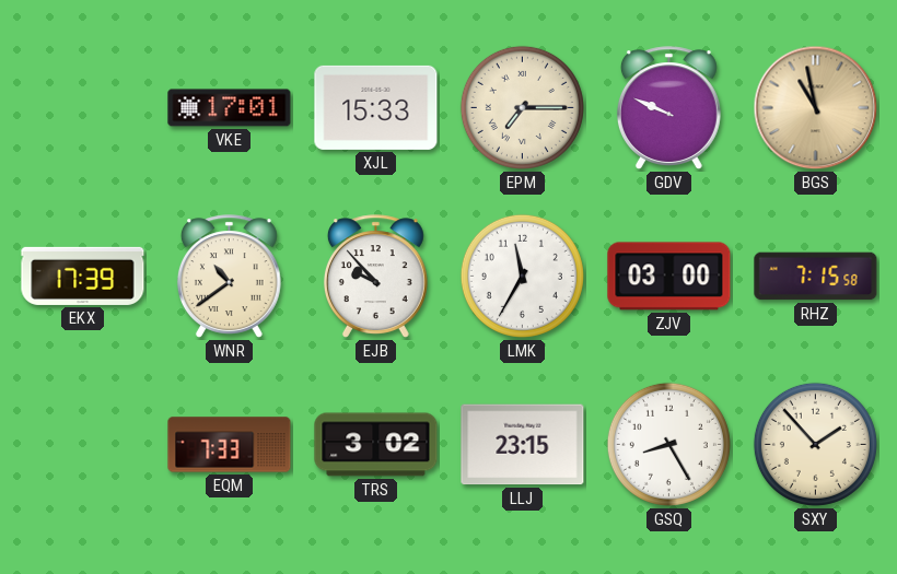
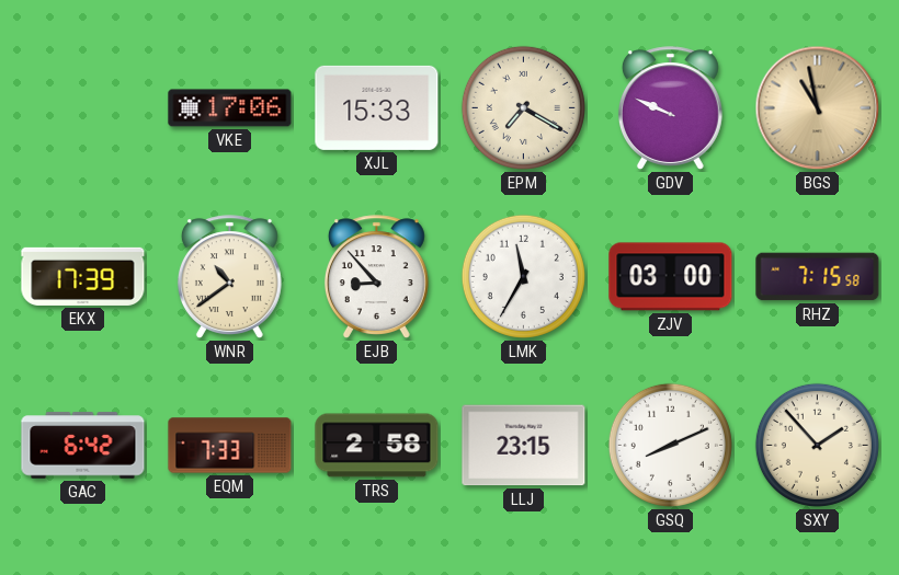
VKE: 17:01 -> 17:06
EPM: 7:15 -> 7:20
EJB: 9:53 -> 8:53
GAC: none -> 6:42
TRS: 3:02 -> 2:58
GSQ: 8:25 -> 8:11
